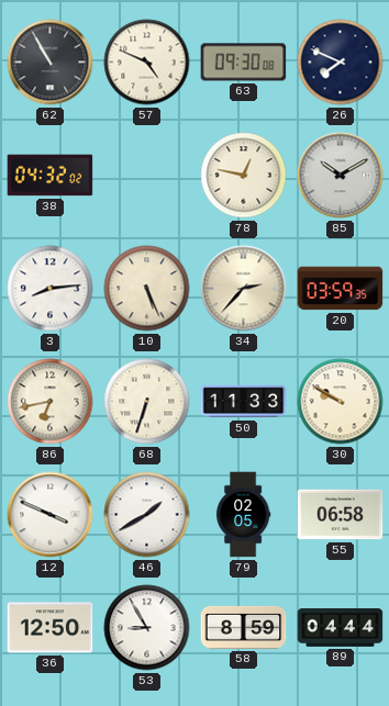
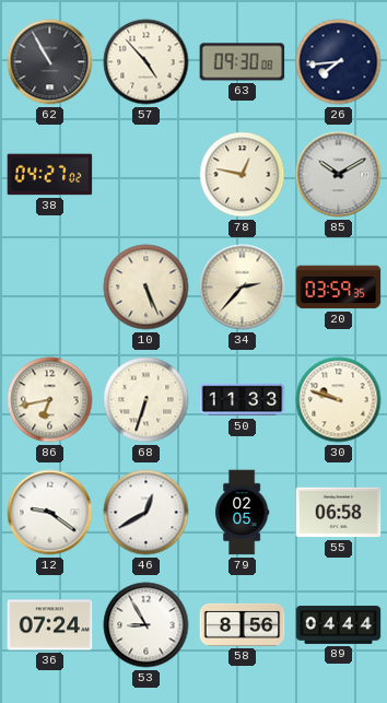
57: 4:49 -> 4:53
26: 7:49 -> 7:44
38: 04:32 -> 04:27
3: 8:14 -> none
30: 9:50 -> 9:48
12: 3:49 -> 9:21
46: 1:40 -> 12:40
36: 12:50 -> 07:24
58: 8:59 -> 8:56
